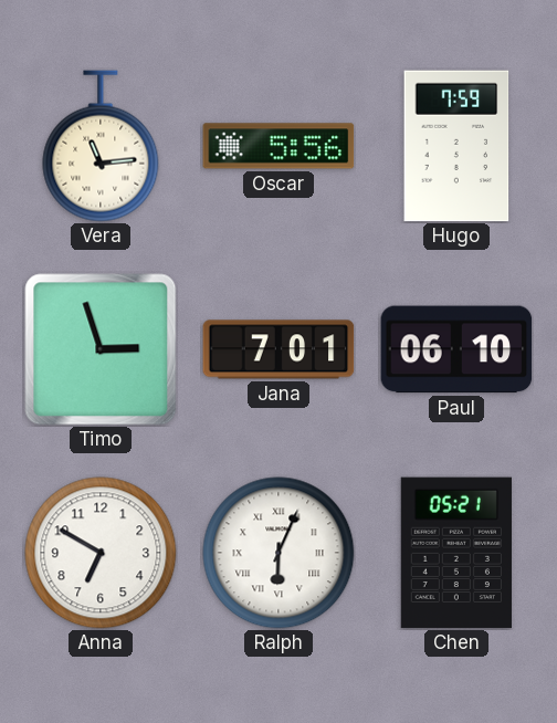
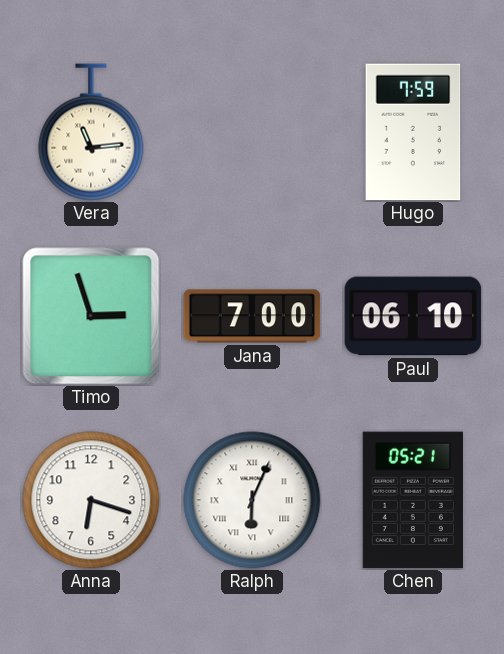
Oscar: 5:56 -> none
Jana: 7:01 -> 7:00
Anna: 6:50 -> 6:18
